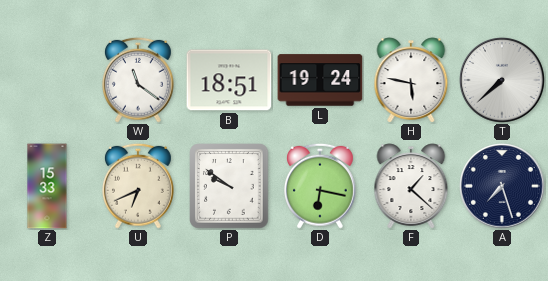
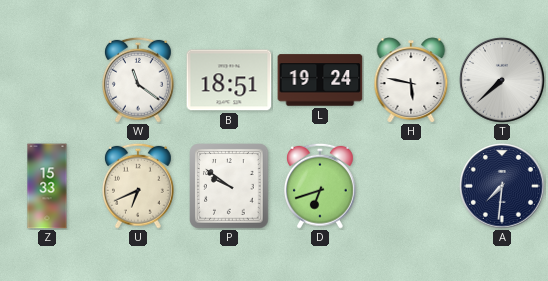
D: 6:17 -> 6:42
F: 1:22 -> none
A: 7:27 -> 7:31
